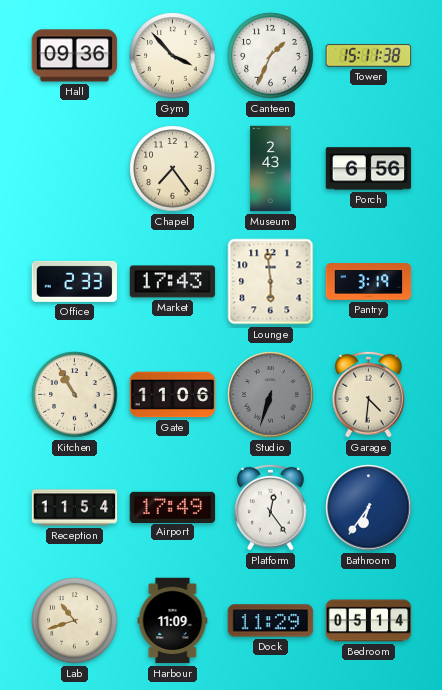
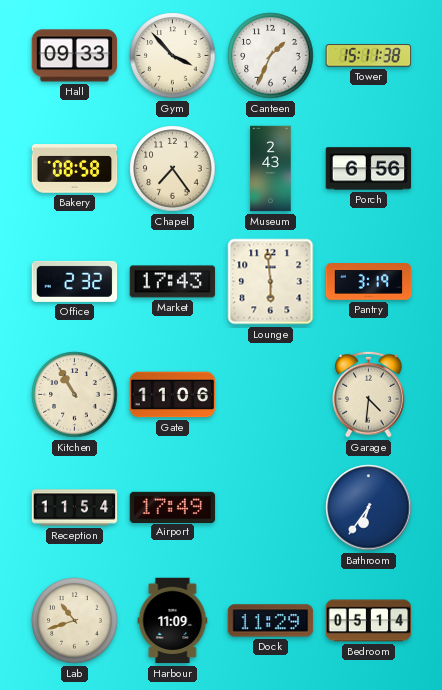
Hall: 09:36 -> 09:33
Bakery: none -> 08:58
Office: 2:33 -> 2:32
Studio: 6:33 -> none
Platform: 12:24 -> none
